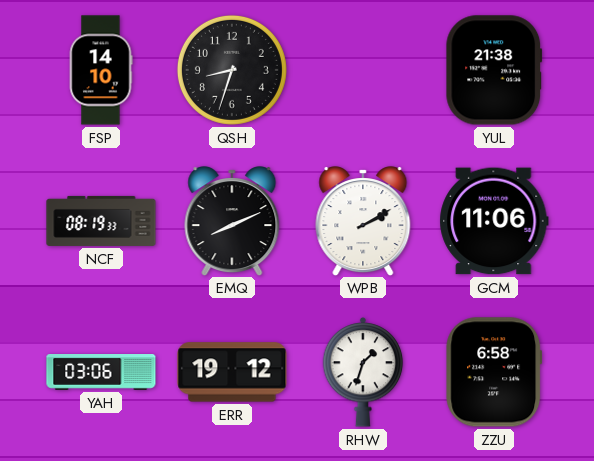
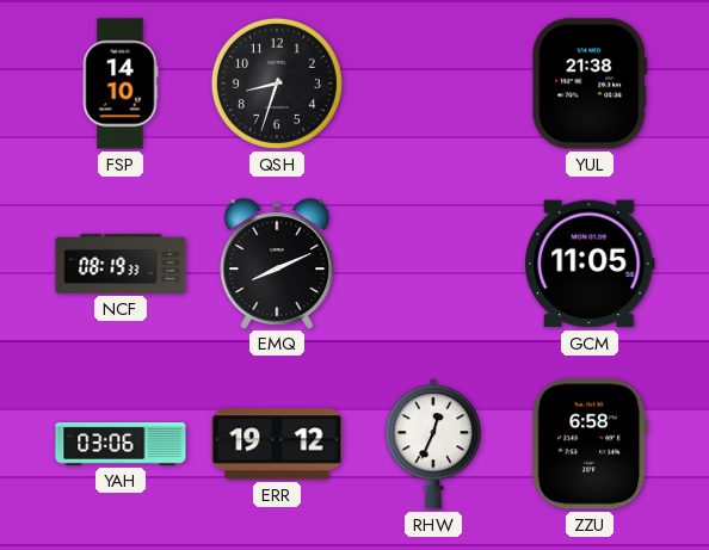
WPB: 2:10 -> none
GCM: 11:06 -> 11:05
RHW: 1:33 -> 12:34
